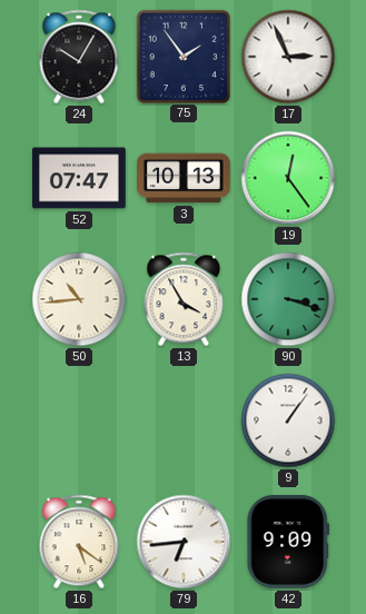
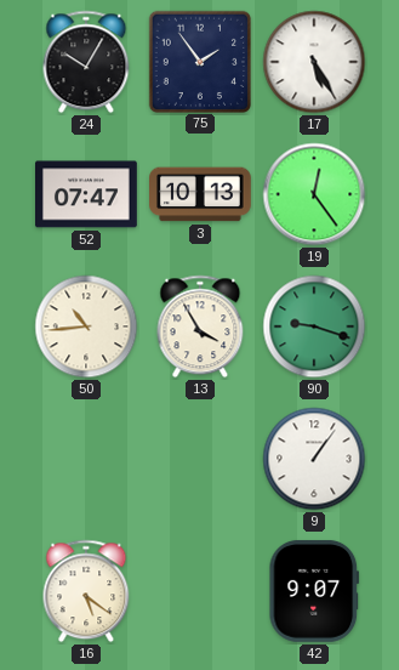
17: 2:56 -> 5:25
90: 3:18 -> 9:18
79: 6:44 -> none
42: 9:09 -> 9:07
